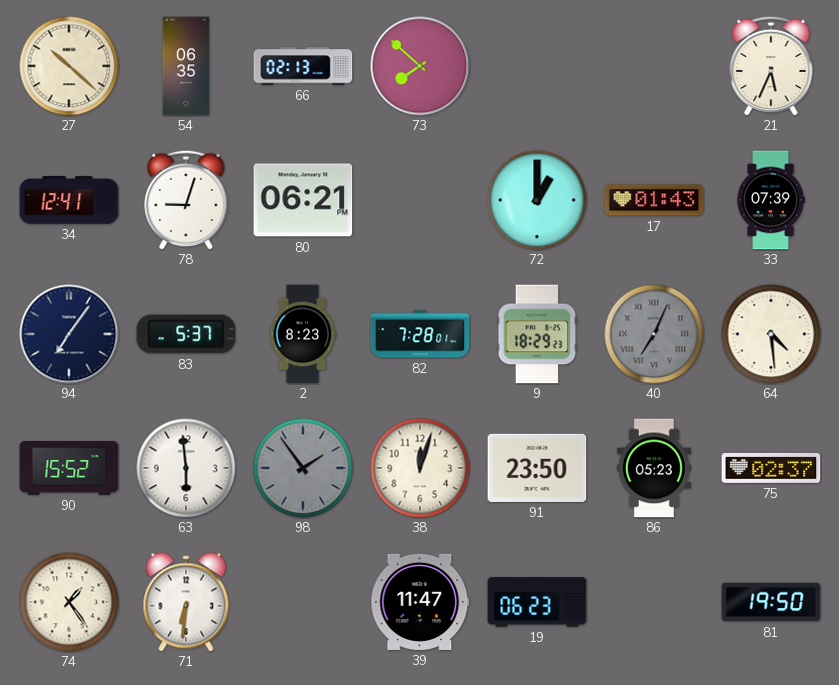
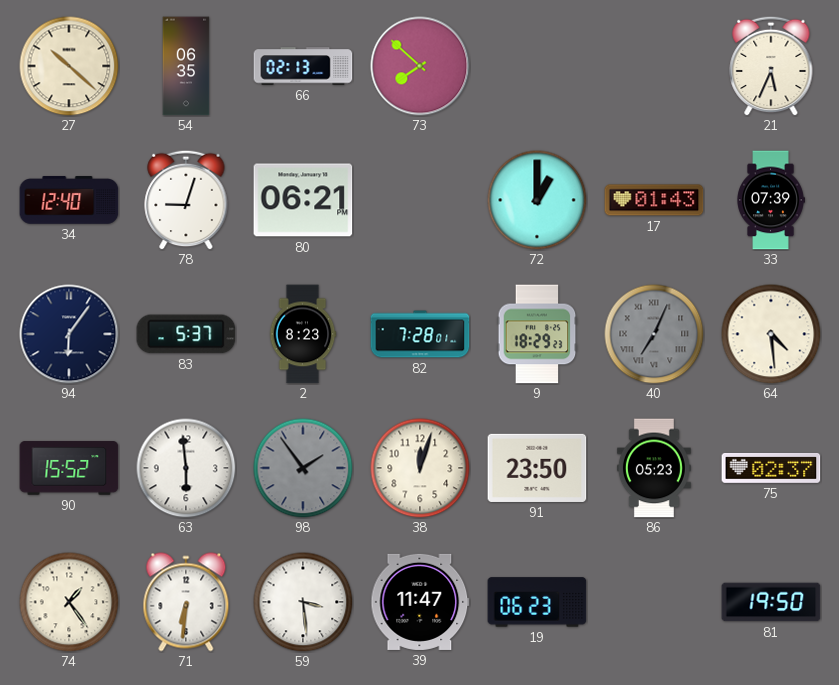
34: 12:41 -> 12:40
94: 7:06 -> 6:06
59: none -> 3:29
